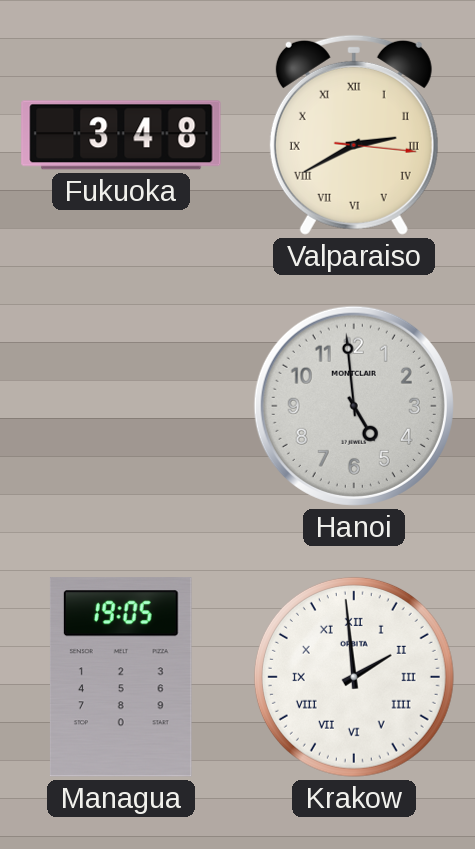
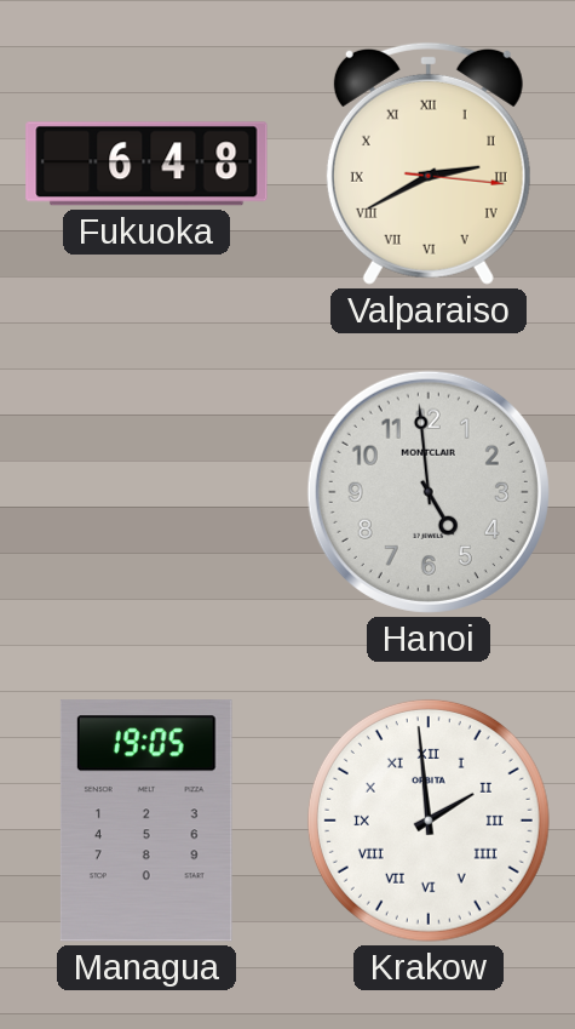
Fukuoka: 3:48 -> 6:48
